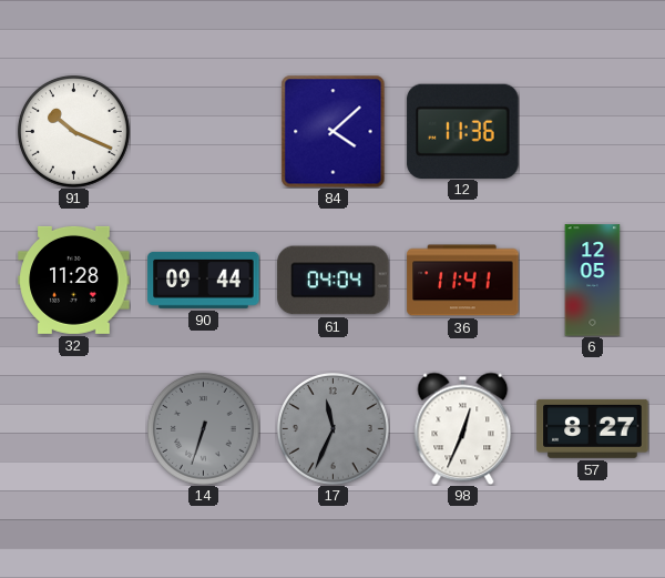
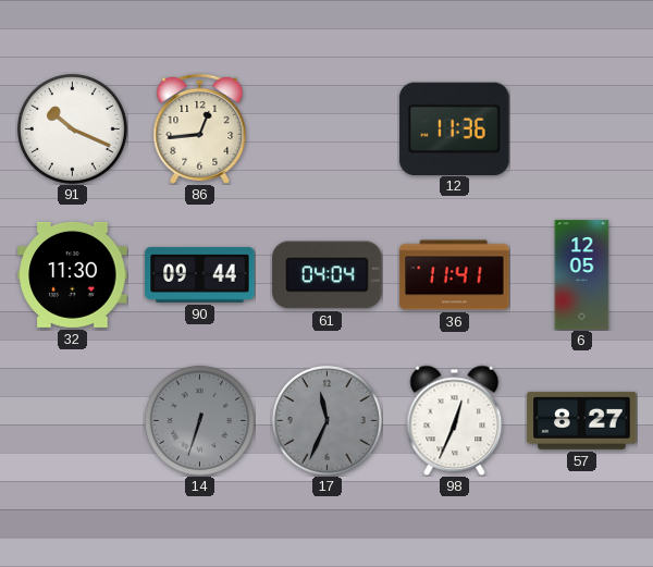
86: none -> 12:44
84: 4:08 -> none
32: 11:28 -> 11:30
